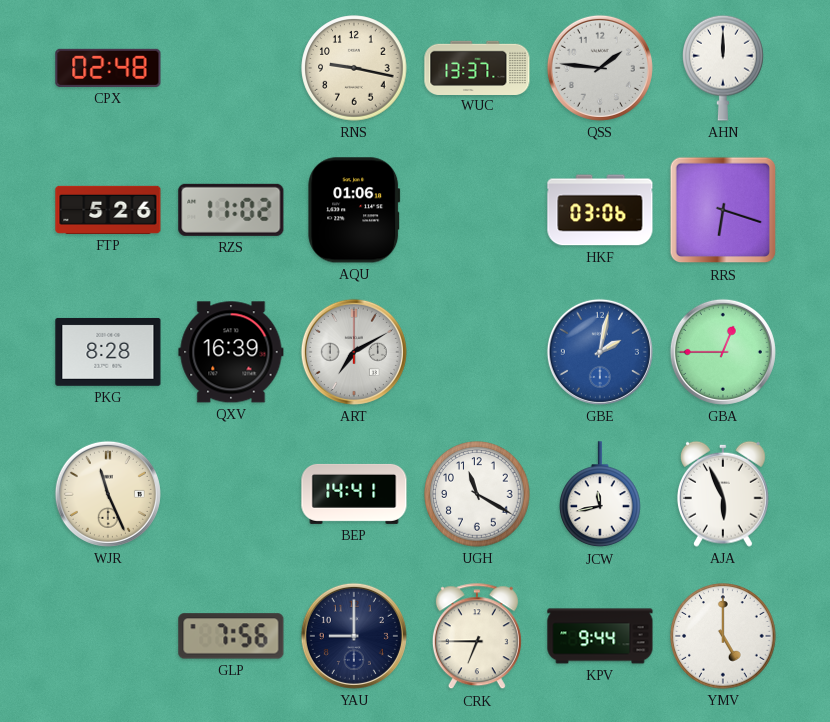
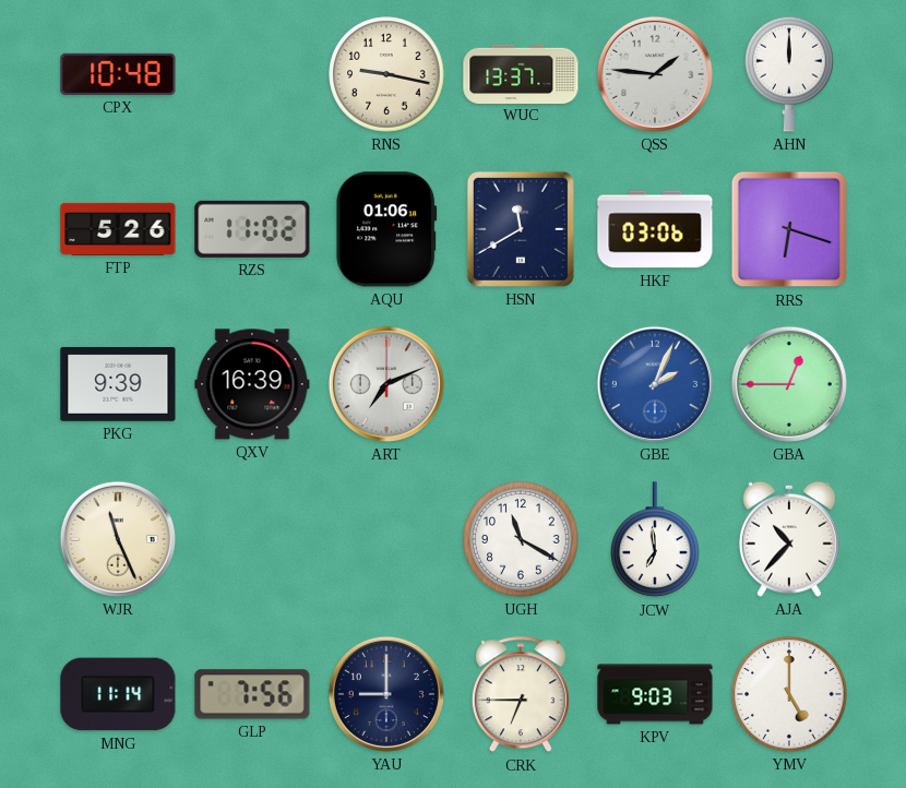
CPX: 02:48 -> 10:48
HSN: none -> 11:40
PKG: 8:28 -> 9:39
ART: 7:10 -> 7:11
GBE: 2:02 -> 2:04
BEP: 14:41 -> none
JCW: 11:43 -> 6:59
AJA: 5:56 -> 10:37
MNG: none -> 11:14
KPV: 9:44 -> 9:03
